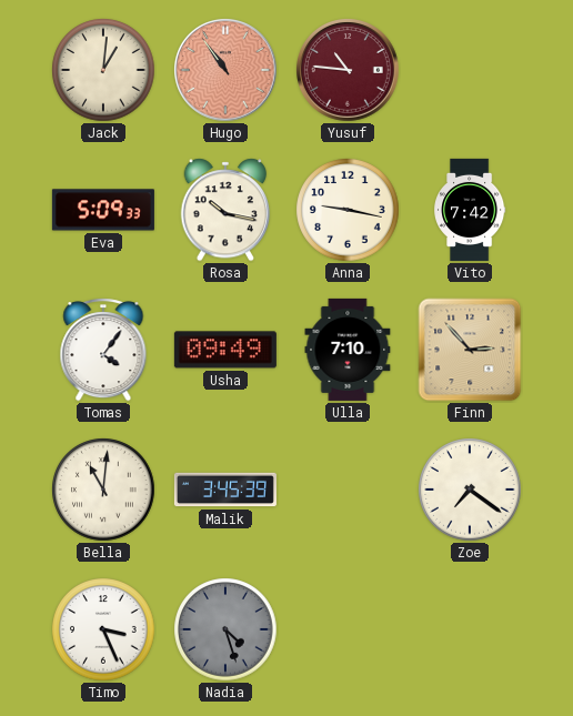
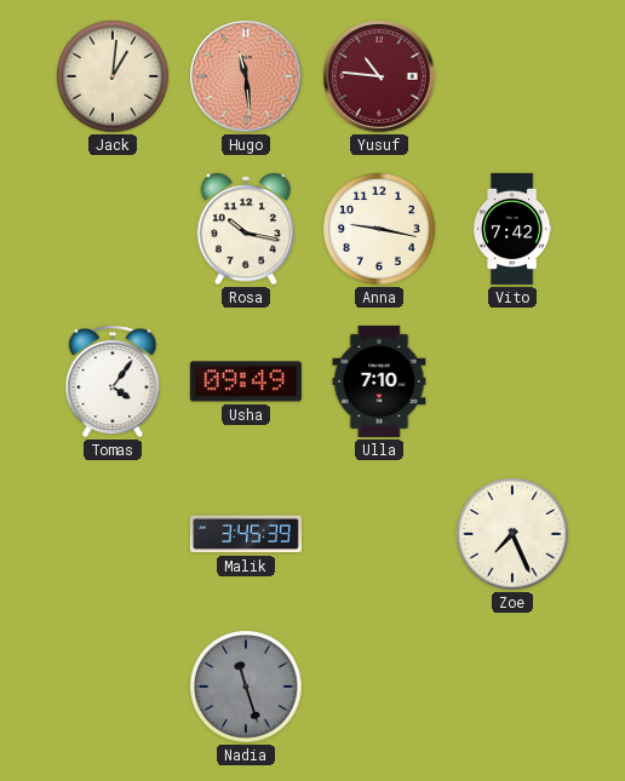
Hugo: 10:54 -> 11:29
Eva: 5:09 -> none
Finn: 2:53 -> none
Bella: 11:01 -> none
Zoe: 7:21 -> 7:26
Timo: 3:26 -> none
Nadia: 4:27 -> 11:27
